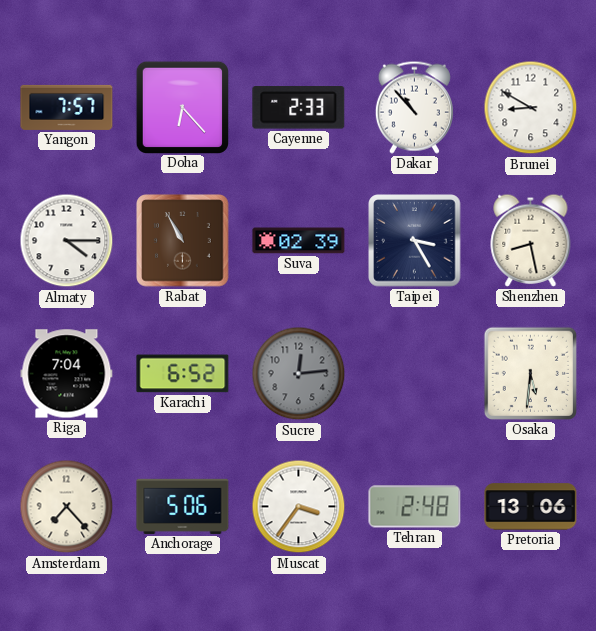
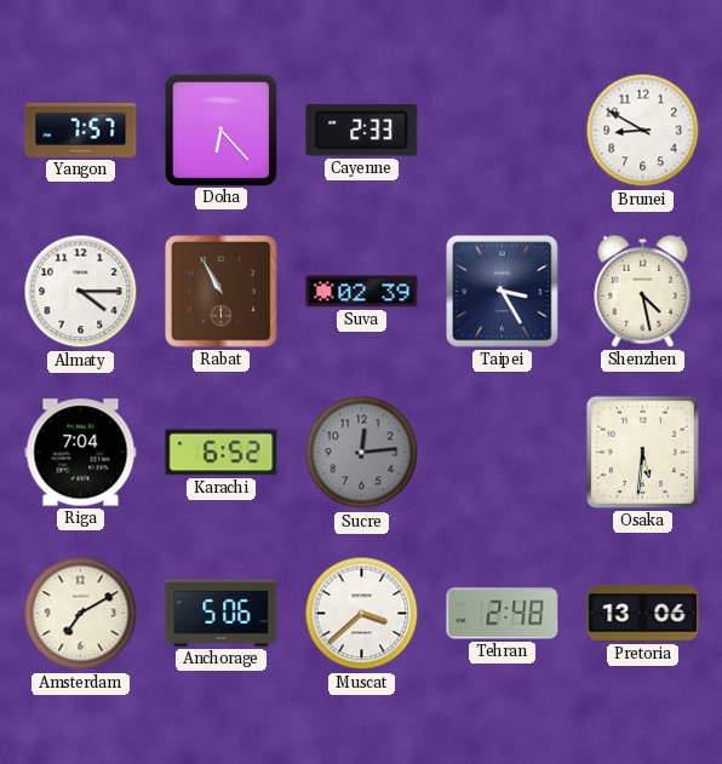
Dakar: 10:53 -> none
Shenzhen: 8:28 -> 4:28
Amsterdam: 7:23 -> 7:10
Muscat: 3:36 -> 3:38
